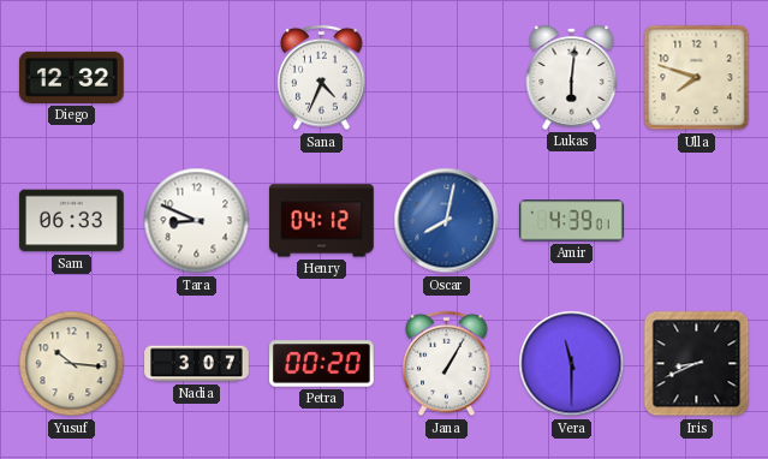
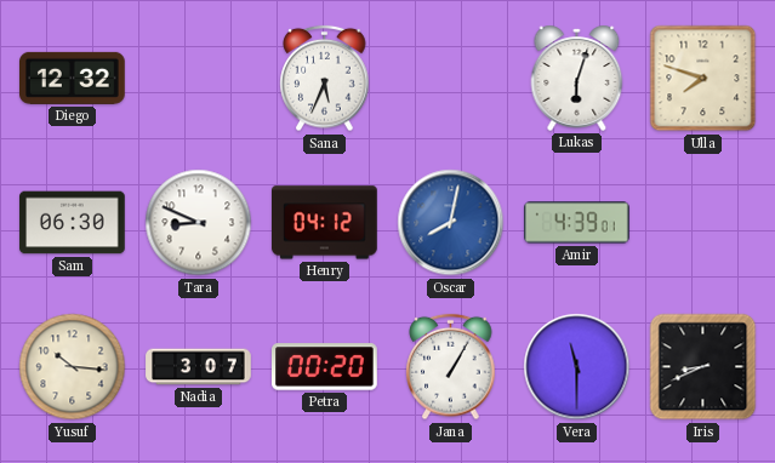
Sana: 4:34 -> 5:34
Lukas: 6:01 -> 6:03
Sam: 06:33 -> 06:30
